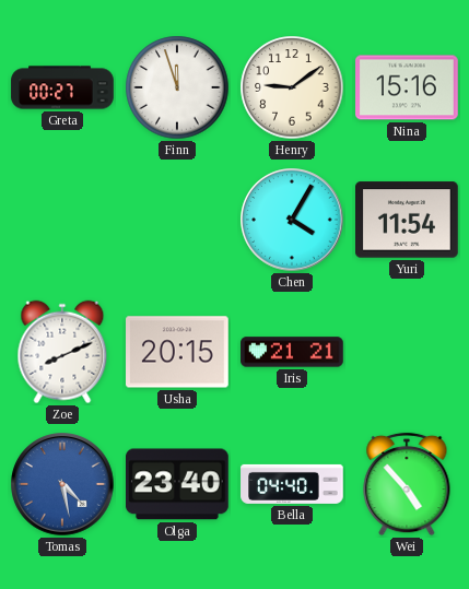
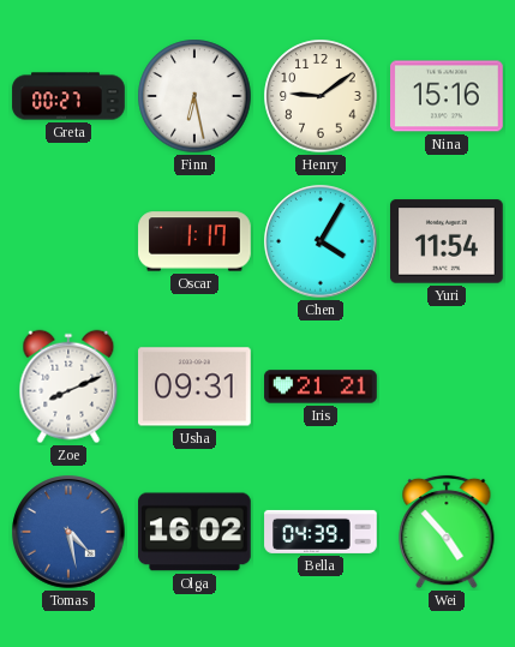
Finn: 11:57 -> 6:28
Oscar: none -> 1:17
Usha: 20:15 -> 09:31
Olga: 23:40 -> 16:02
Bella: 04:40 -> 04:39
